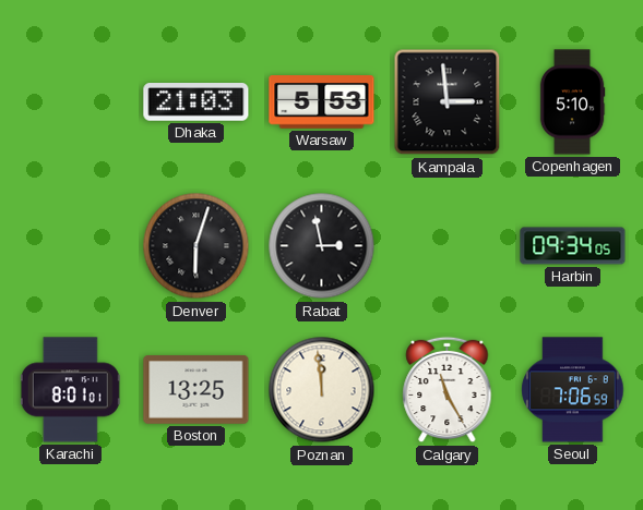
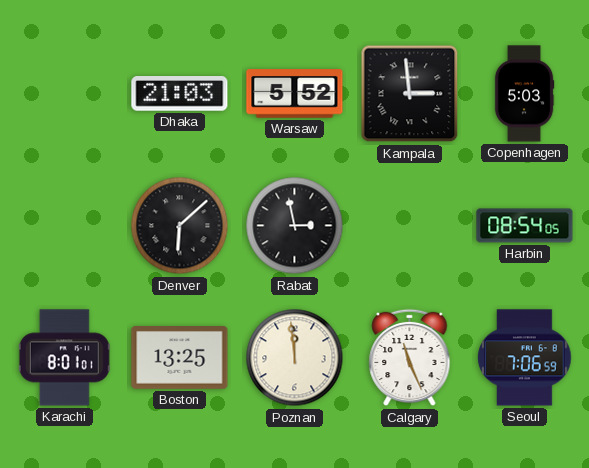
Warsaw: 5:53 -> 5:52
Copenhagen: 5:10 -> 5:03
Denver: 6:03 -> 6:08
Harbin: 09:34 -> 08:54
Calgary: 11:25 -> 11:26
